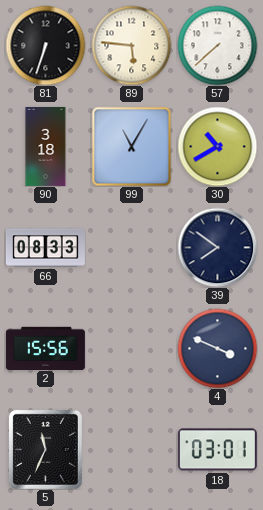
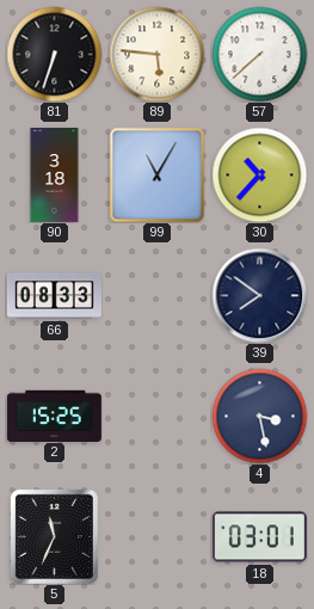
30: 10:40 -> 10:37
2: 15:56 -> 15:25
4: 3:49 -> 3:28
